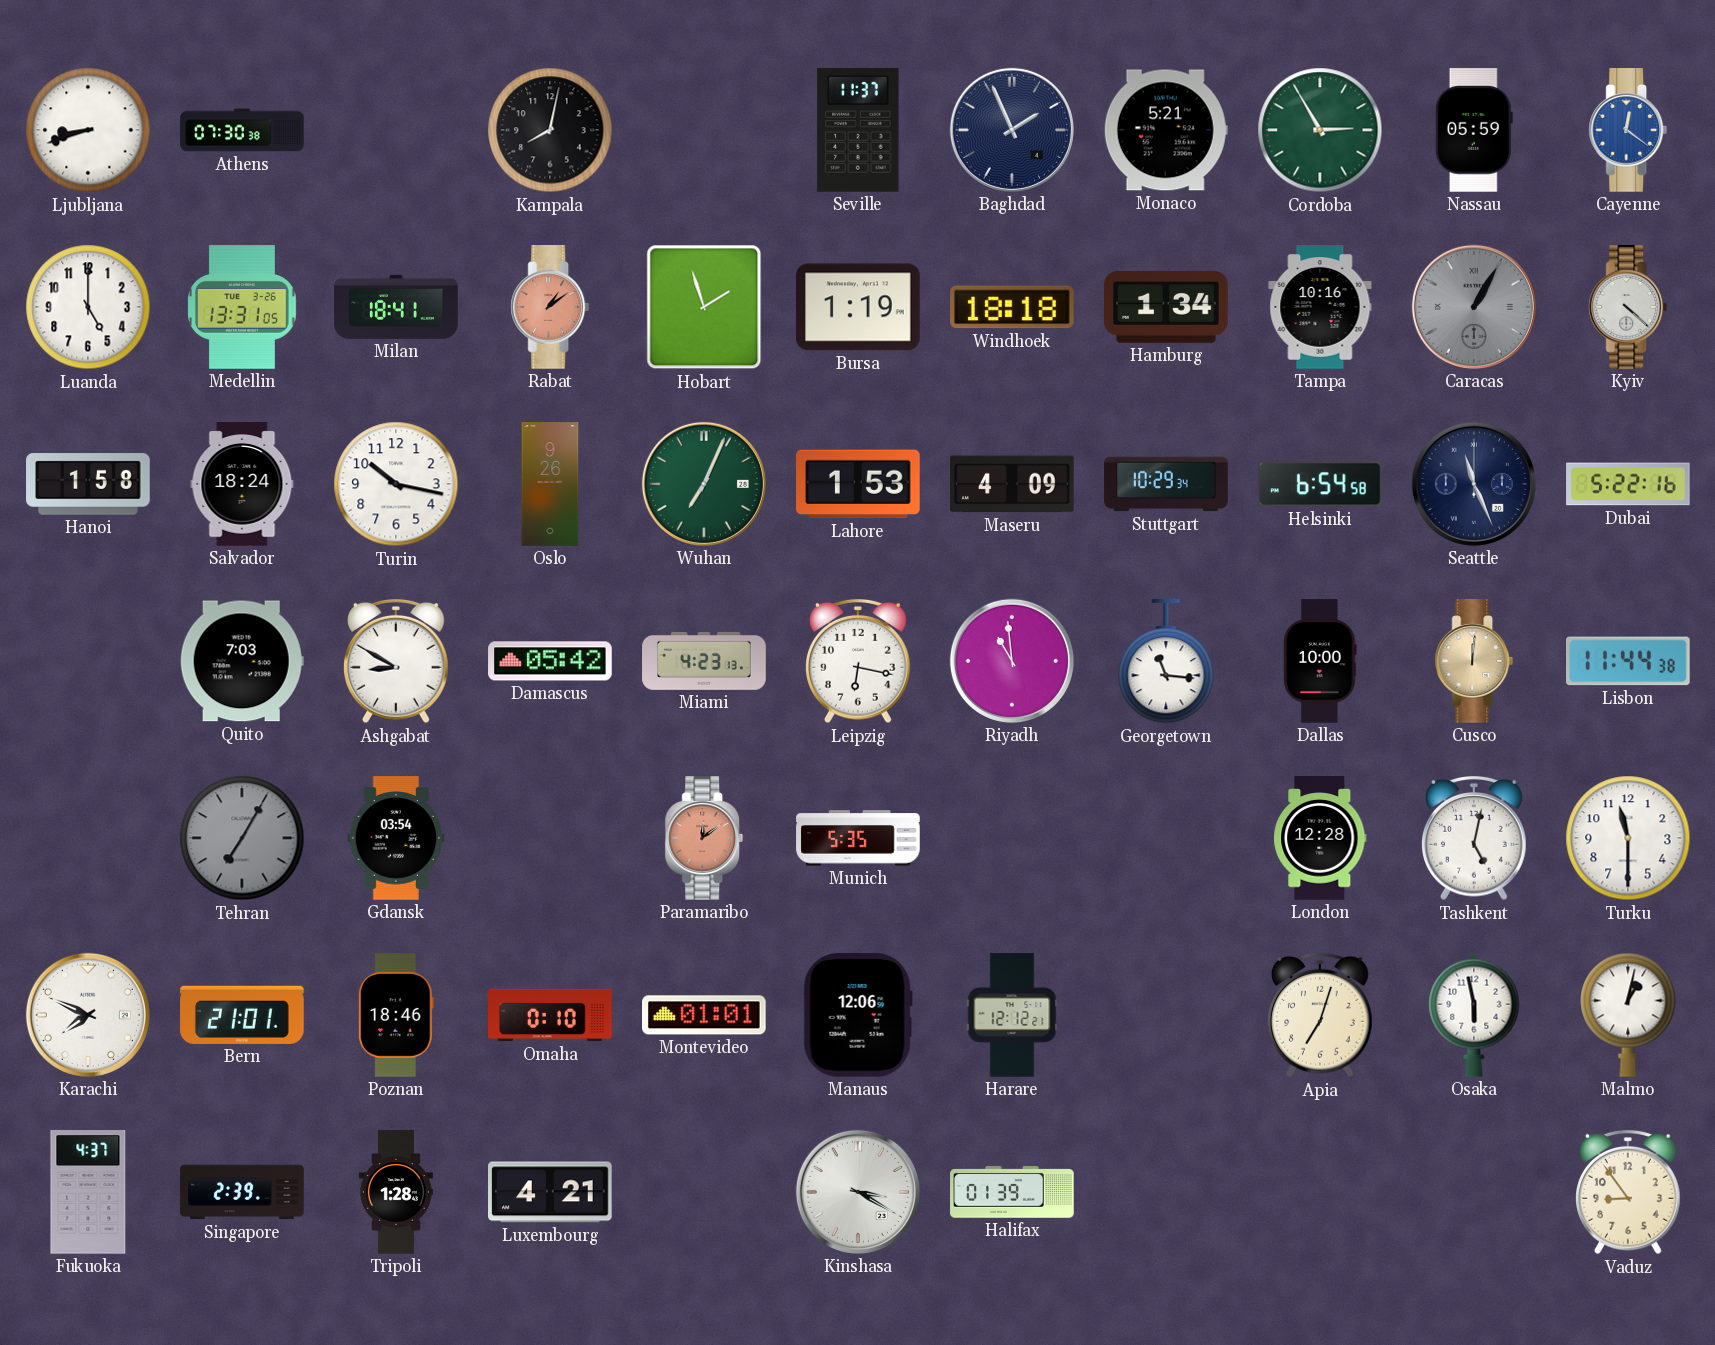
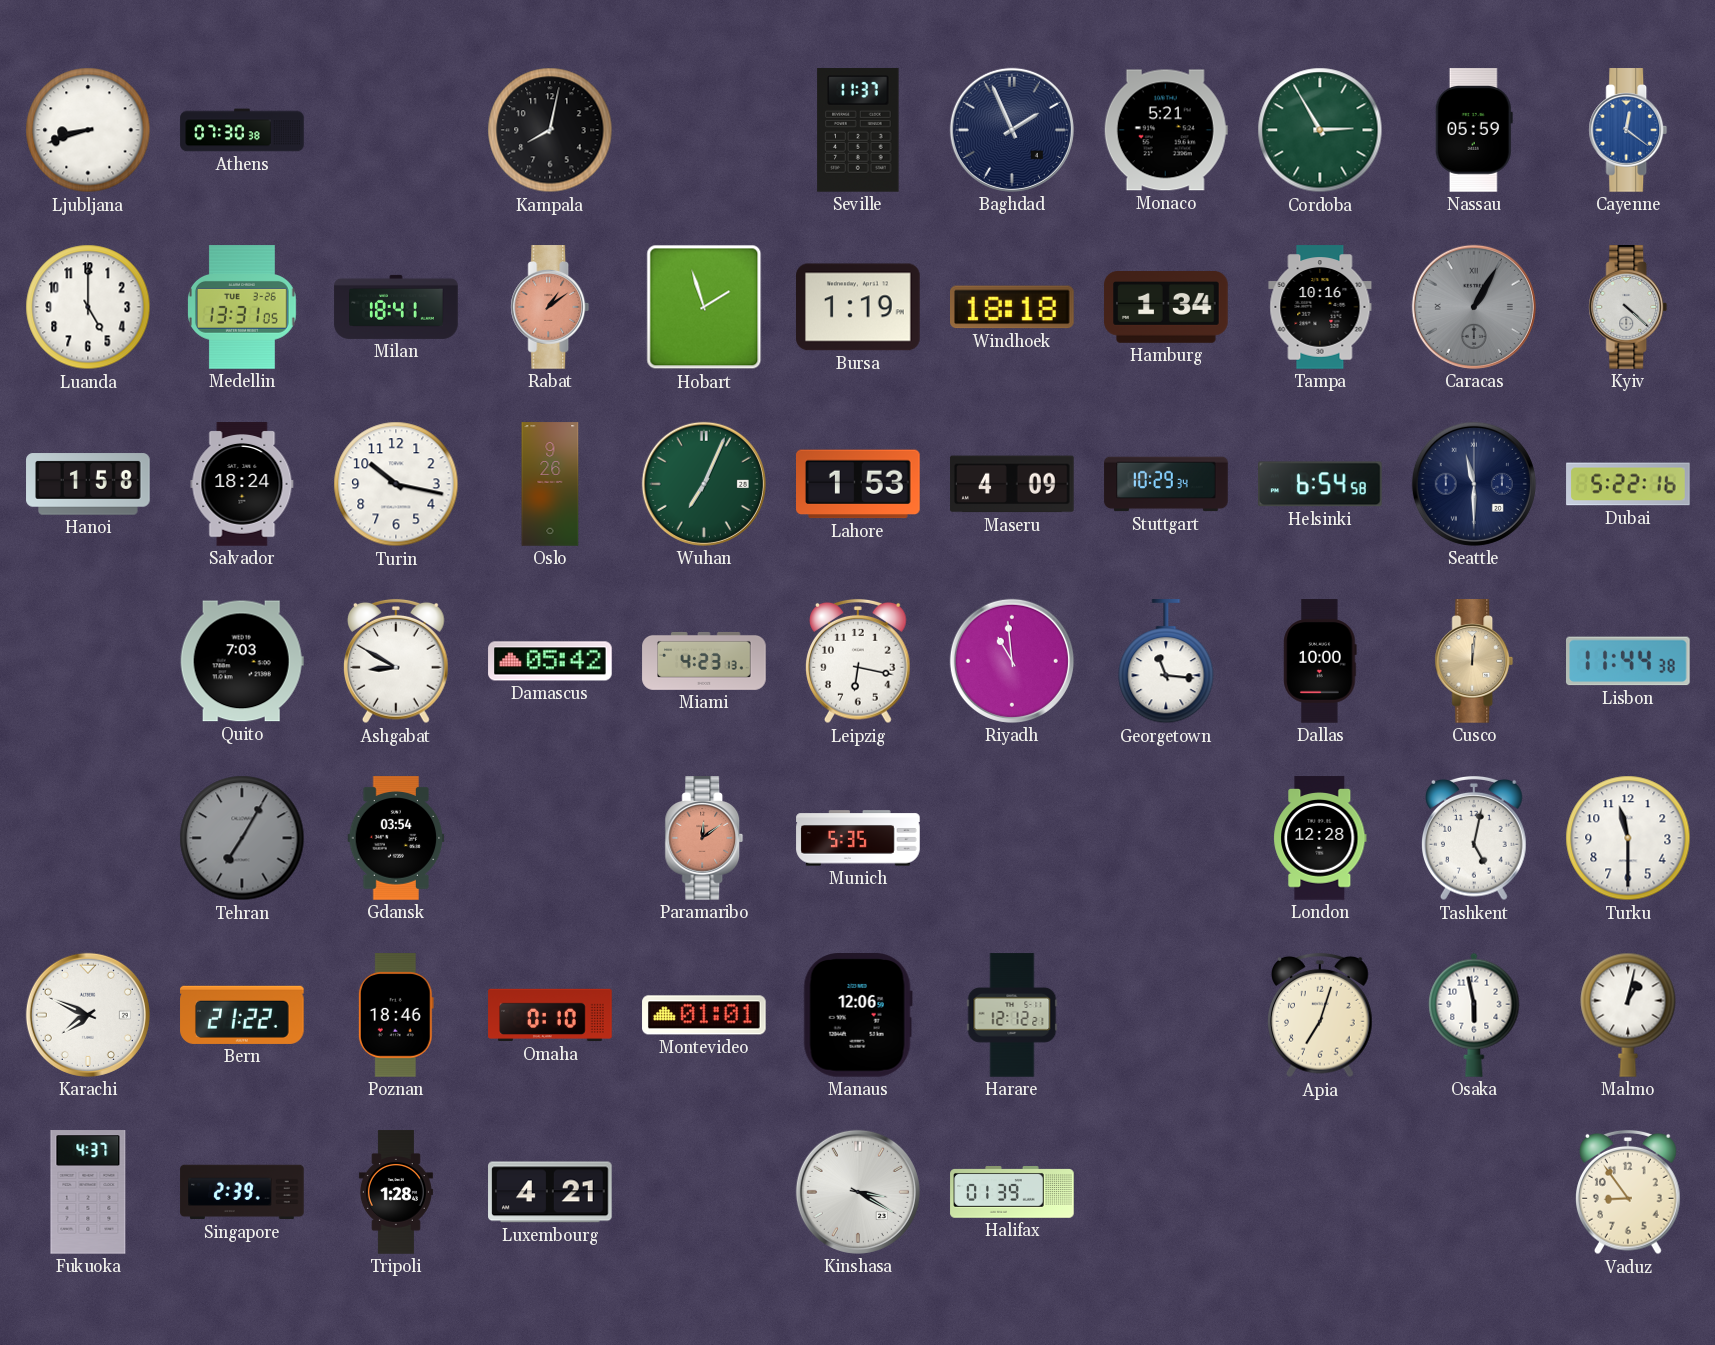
Seattle: 11:26 -> 11:30
Bern: 21:01 -> 21:22
